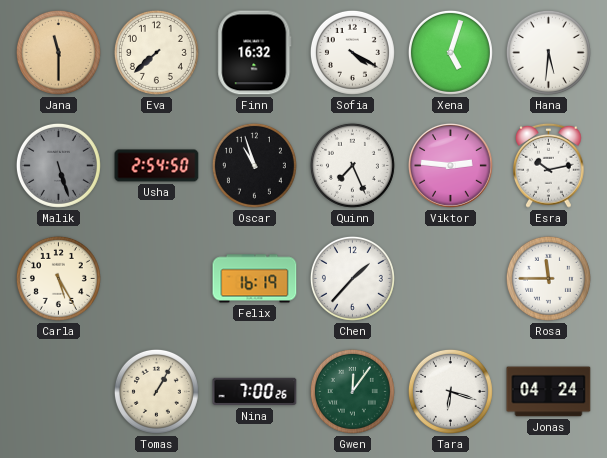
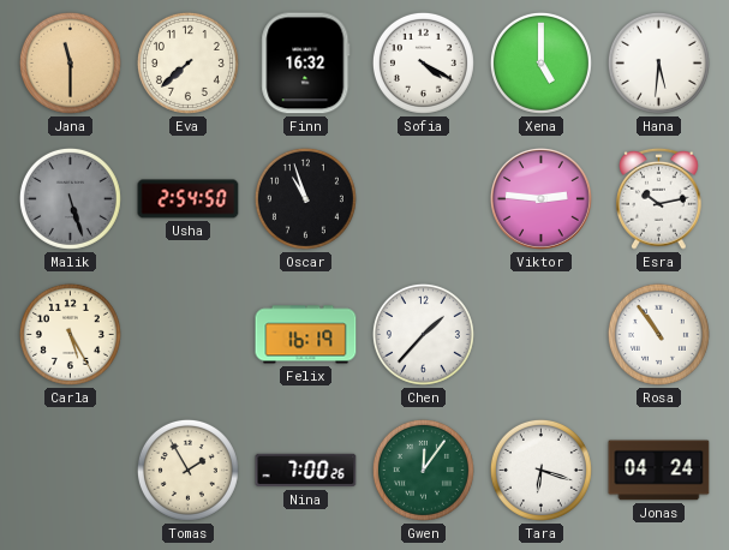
Xena: 5:03 -> 5:00
Quinn: 7:26 -> none
Rosa: 11:45 -> 10:54
Tomas: 1:05 -> 1:55
